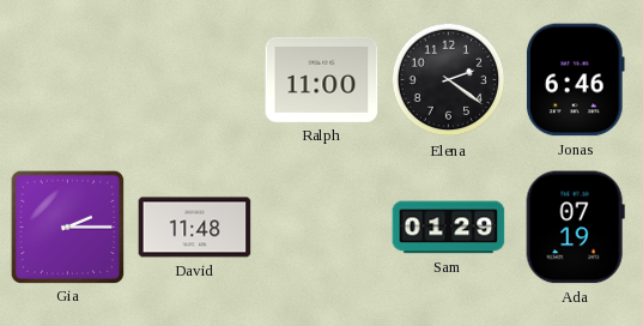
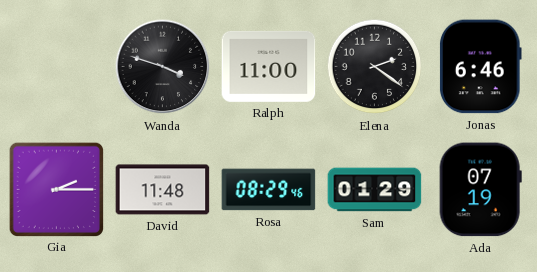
Wanda: none -> 3:48
Rosa: none -> 08:29
